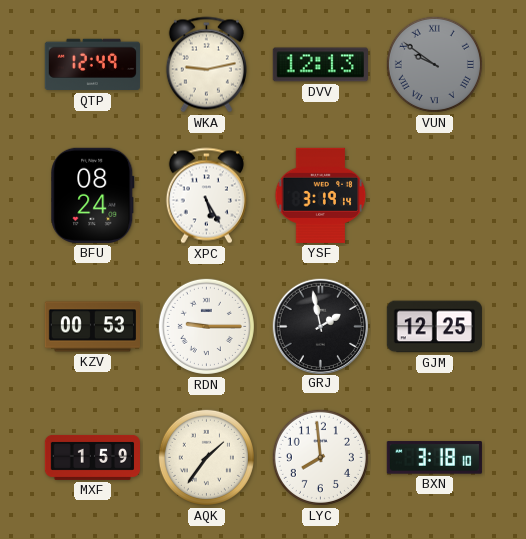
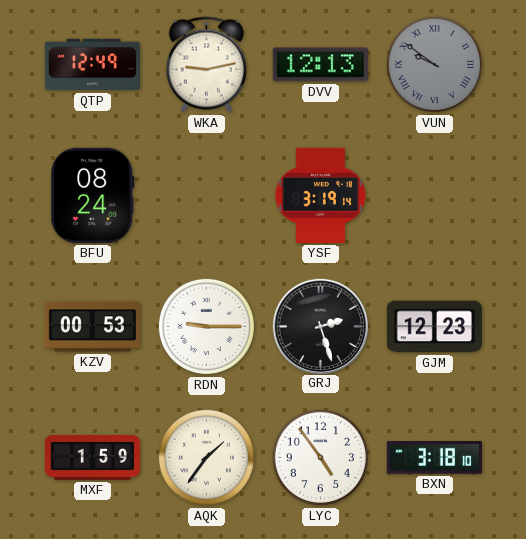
XPC: 5:25 -> none
GRJ: 1:58 -> 2:27
GJM: 12:25 -> 12:23
LYC: 7:59 -> 4:54
